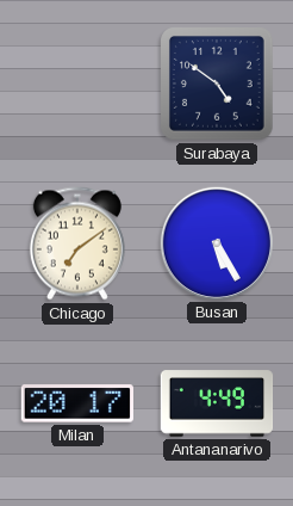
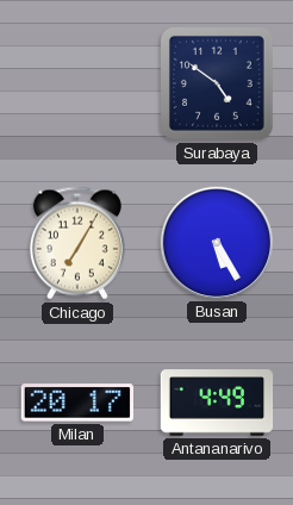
Chicago: 7:09 -> 7:05
